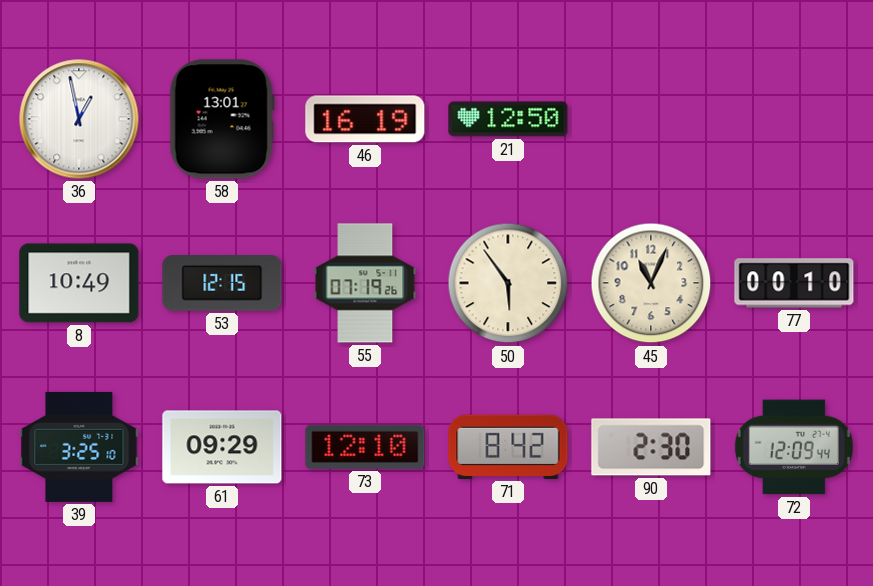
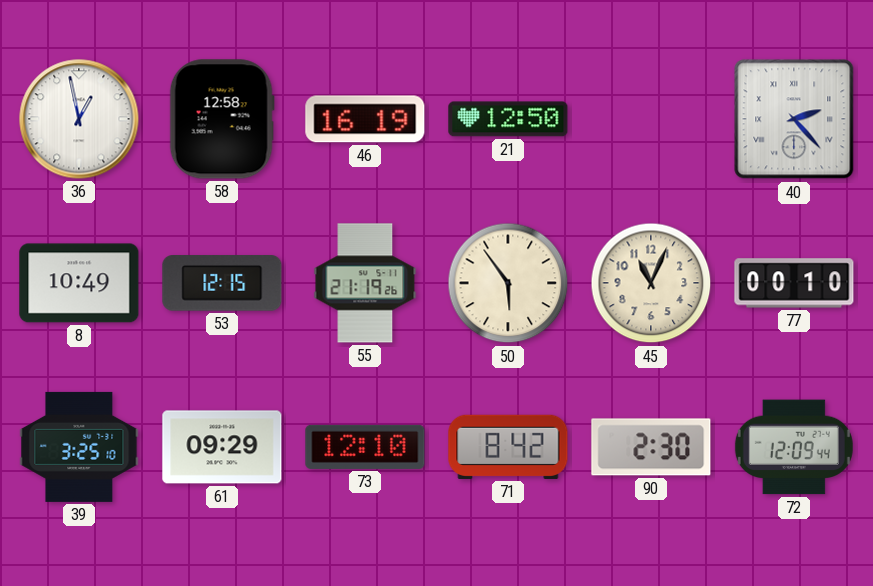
58: 13:01 -> 12:58
40: none -> 2:23
55: 07:19 -> 21:19
